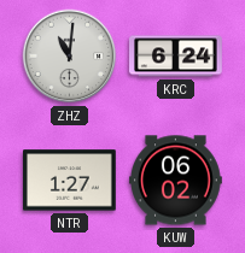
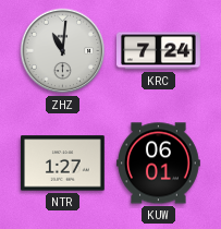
KRC: 6:24 -> 7:24
KUW: 06:02 -> 06:01
